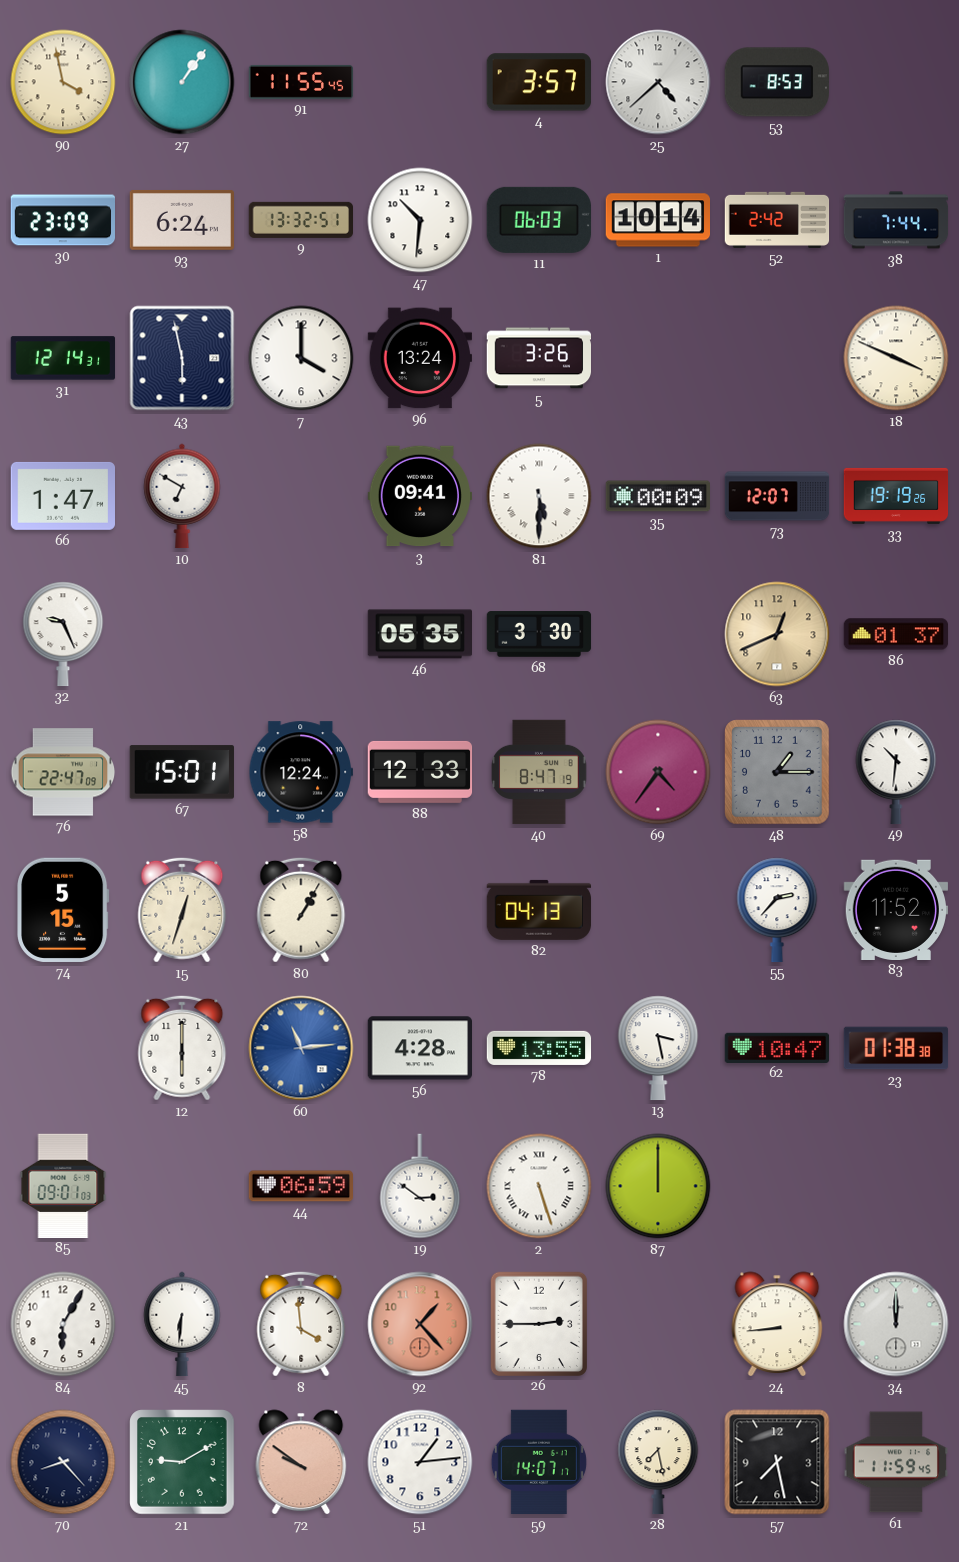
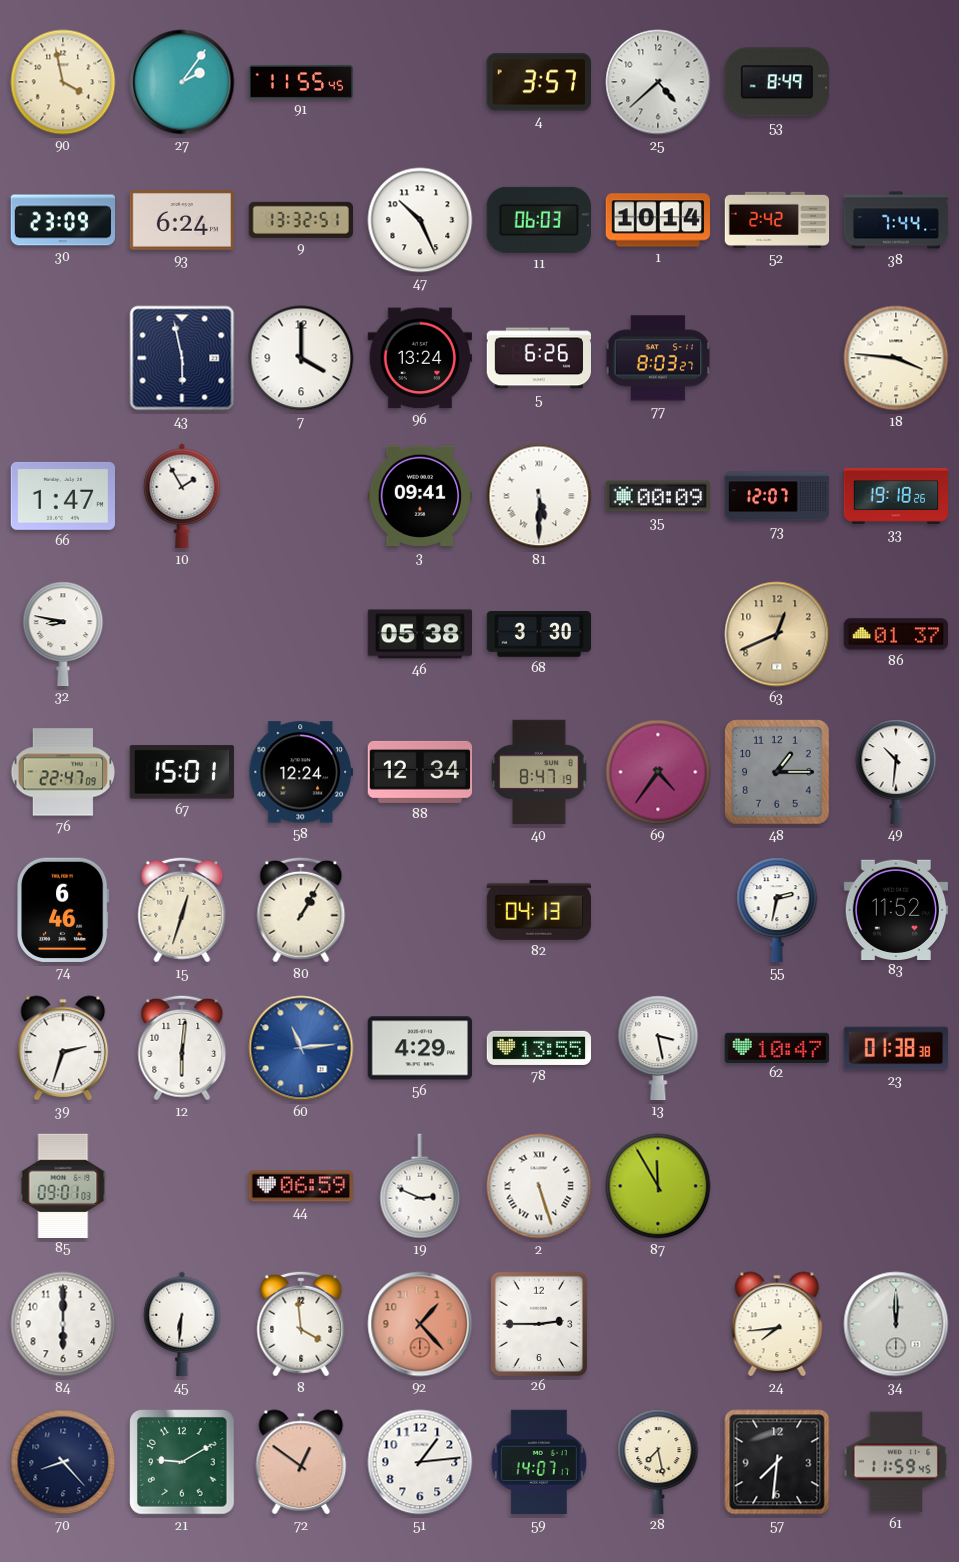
27: 1:06 -> 2:06
53: 8:53 -> 8:49
47: 10:31 -> 10:26
31: 12:14 -> none
5: 3:26 -> 6:26
77: none -> 8:03
18: 3:49 -> 3:46
10: 6:50 -> 1:55
33: 19:19 -> 19:18
32: 9:26 -> 8:47
46: 05:35 -> 05:38
88: 12:33 -> 12:34
74: 5:15 -> 6:46
55: 2:37 -> 2:32
39: none -> 2:33
12: 6:00 -> 6:01
56: 4:28 -> 4:29
19: 2:51 -> 2:49
87: 12:00 -> 11:55
84: 6:05 -> 6:00
24: 8:44 -> 7:44
72: 9:51 -> 12:51
57: 7:28 -> 7:31
